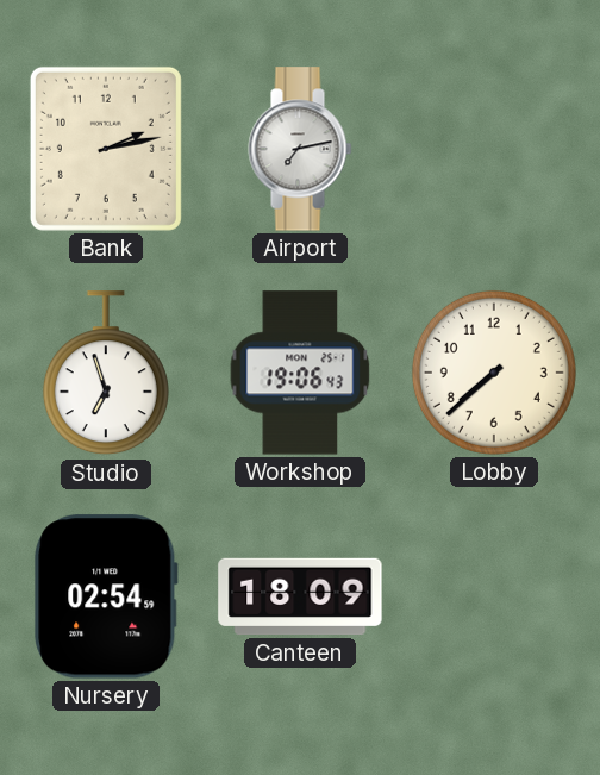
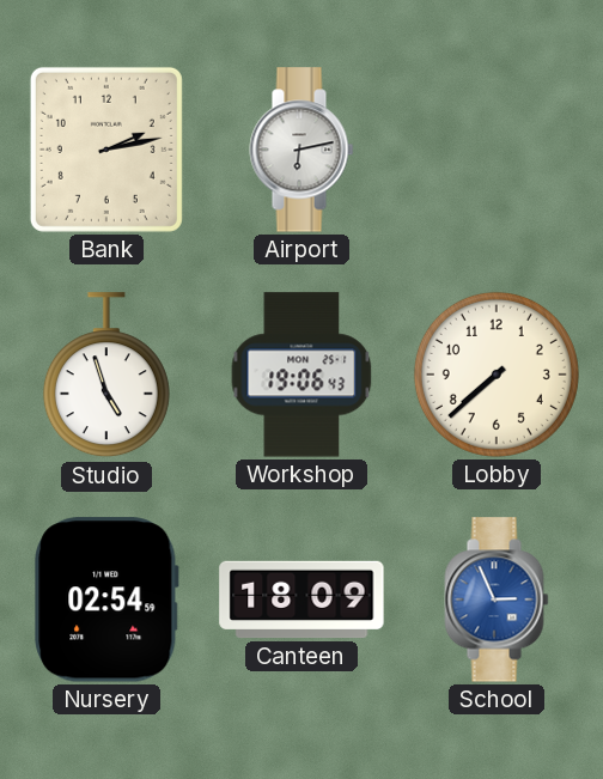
Airport: 7:13 -> 6:13
Studio: 6:57 -> 4:57
School: none -> 2:56
